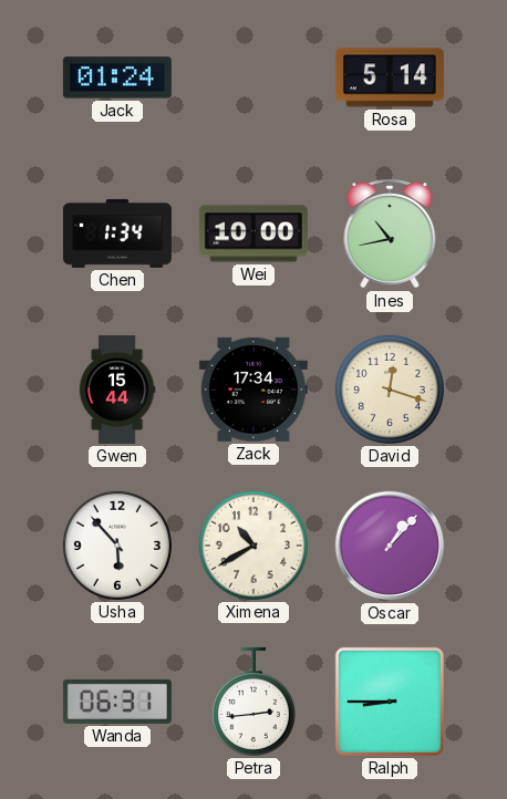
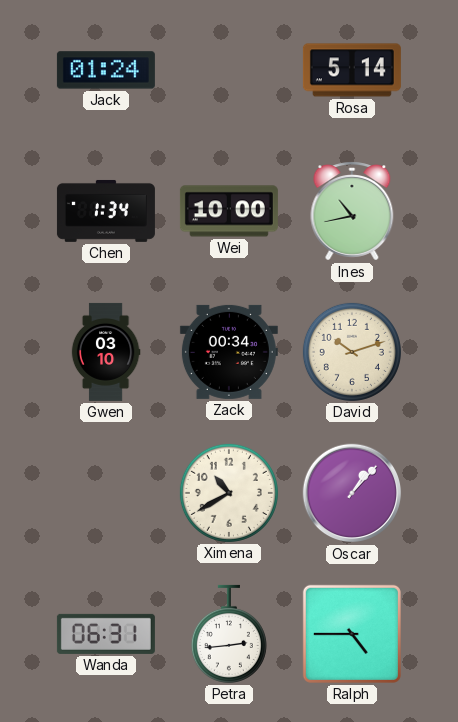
Gwen: 15:44 -> 03:10
Zack: 17:34 -> 00:34
David: 12:18 -> 10:12
Usha: 5:53 -> none
Ralph: 8:45 -> 4:45
